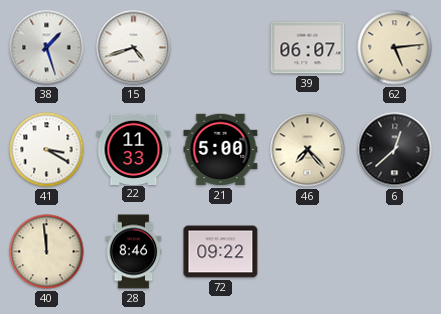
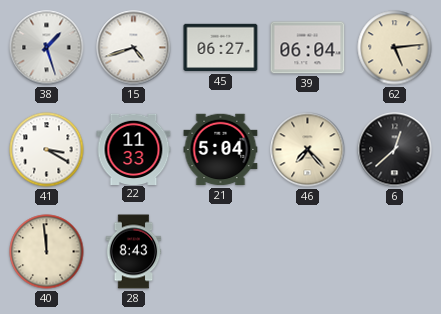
45: none -> 06:27
39: 06:07 -> 06:04
21: 5:00 -> 5:04
28: 8:46 -> 8:43
72: 09:22 -> none
